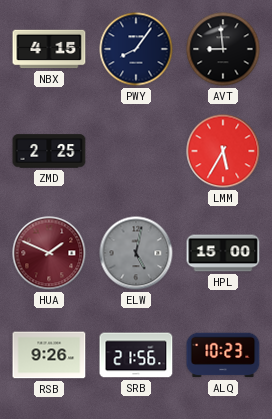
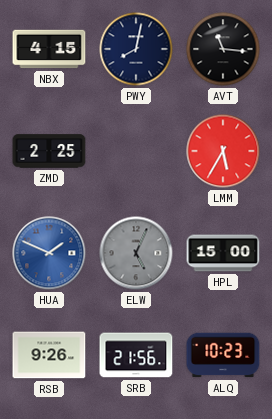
PWY: 8:06 -> 8:02
AVT: 8:59 -> 11:16
HUA dial: burgundy -> blue
ELW: 5:02 -> 5:04
